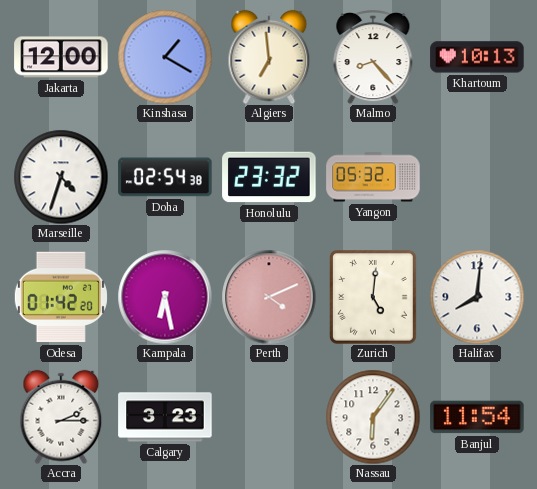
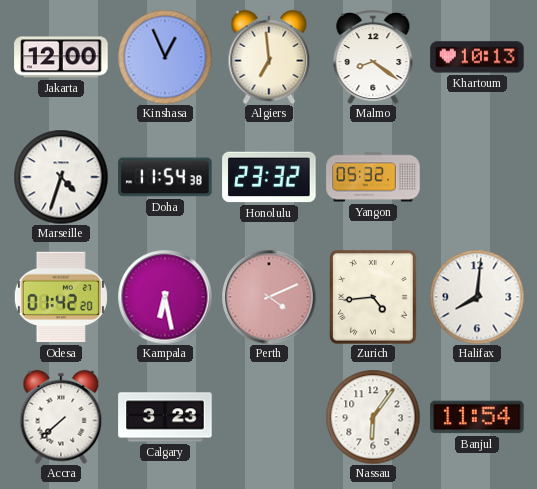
Kinshasa: 1:20 -> 12:56
Malmo: 8:23 -> 8:21
Doha: 02:54 -> 11:54
Zurich: 5:01 -> 4:44
Accra: 2:15 -> 7:38
